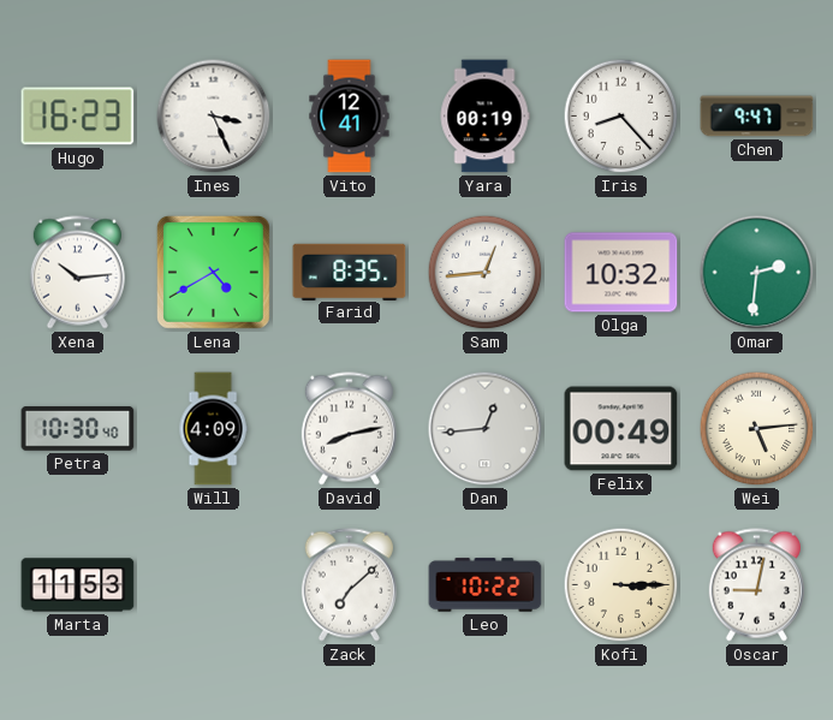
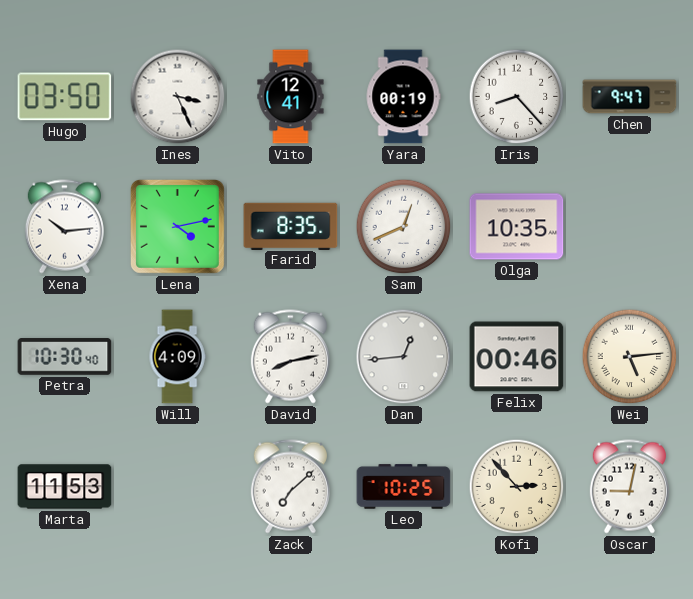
Hugo: 16:23 -> 03:50
Lena: 4:40 -> 4:13
Sam: 12:44 -> 12:41
Olga: 10:32 -> 10:35
Omar: 2:31 -> none
Felix: 00:49 -> 00:46
Leo: 10:22 -> 10:25
Kofi: 3:15 -> 2:53
